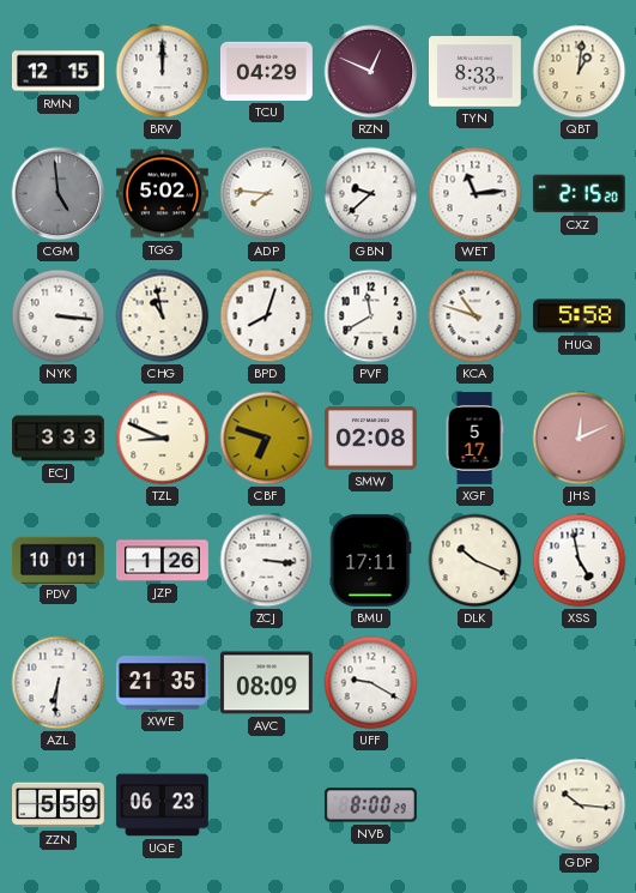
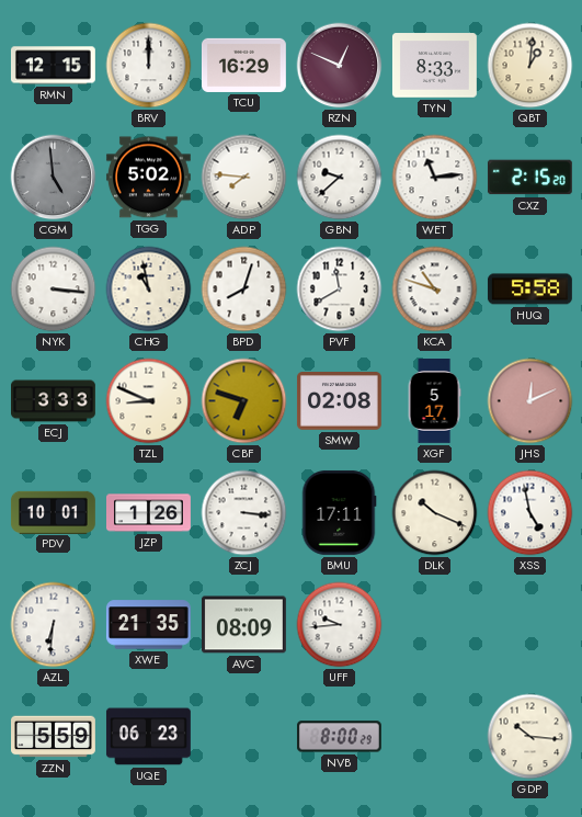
TCU: 04:29 -> 16:29
UFF: 9:20 -> 9:44
